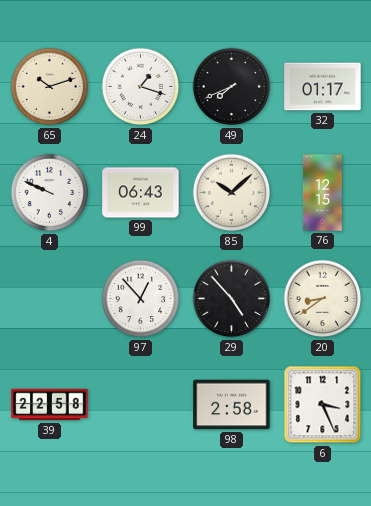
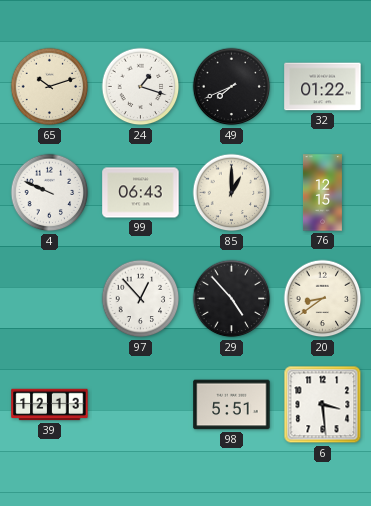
32: 01:17 -> 01:22
85: 10:08 -> 1:00
39: 22:58 -> 12:13
98: 2:58 -> 5:51
6: 3:26 -> 3:29
